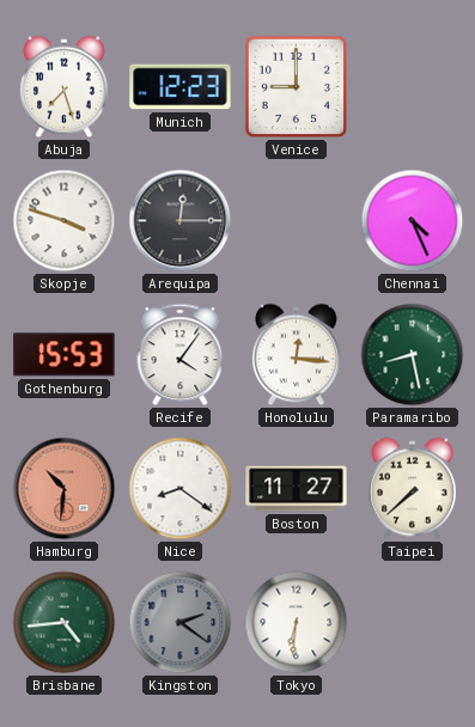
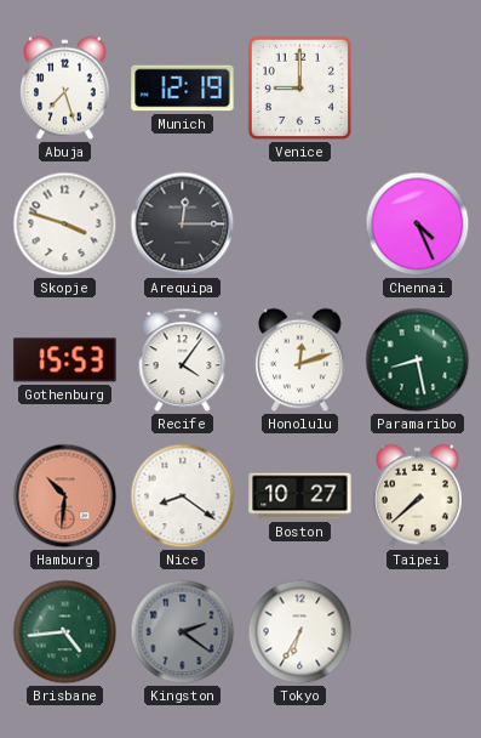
Munich: 12:23 -> 12:19
Honolulu: 12:16 -> 12:12
Boston: 11:27 -> 10:27
Tokyo: 6:31 -> 6:35
